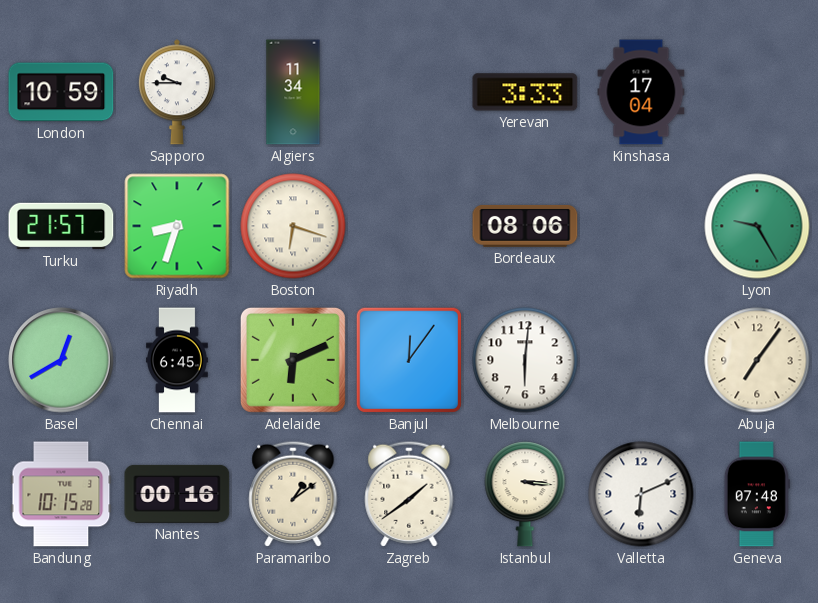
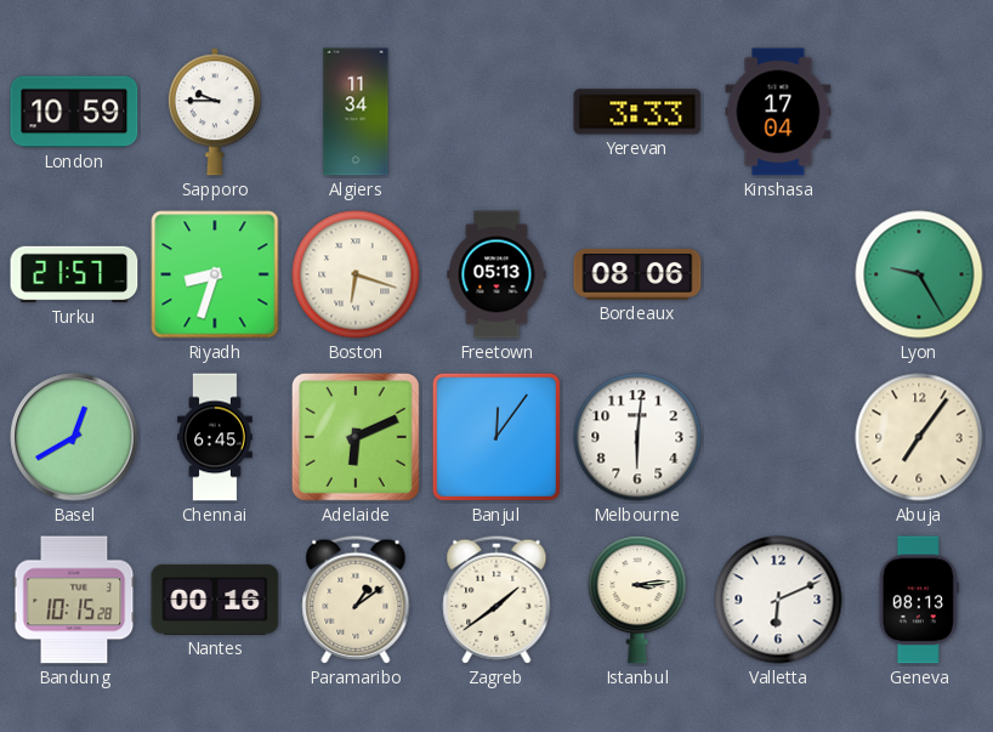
Freetown: none -> 05:13
Istanbul: 3:16 -> 3:14
Geneva: 07:48 -> 08:13
